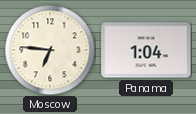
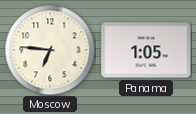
Panama: 1:04 -> 1:05
